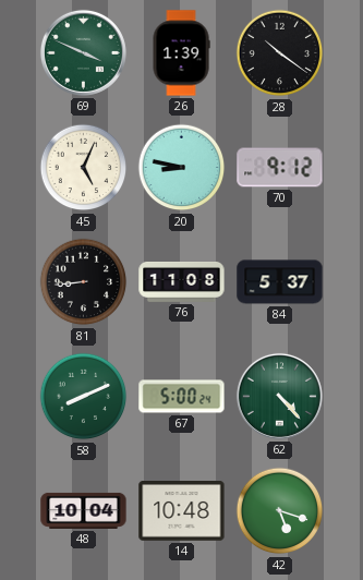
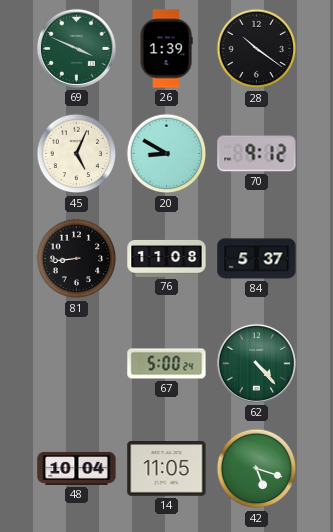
20: 8:47 -> 8:50
58: 8:11 -> none
14: 10:48 -> 11:05
